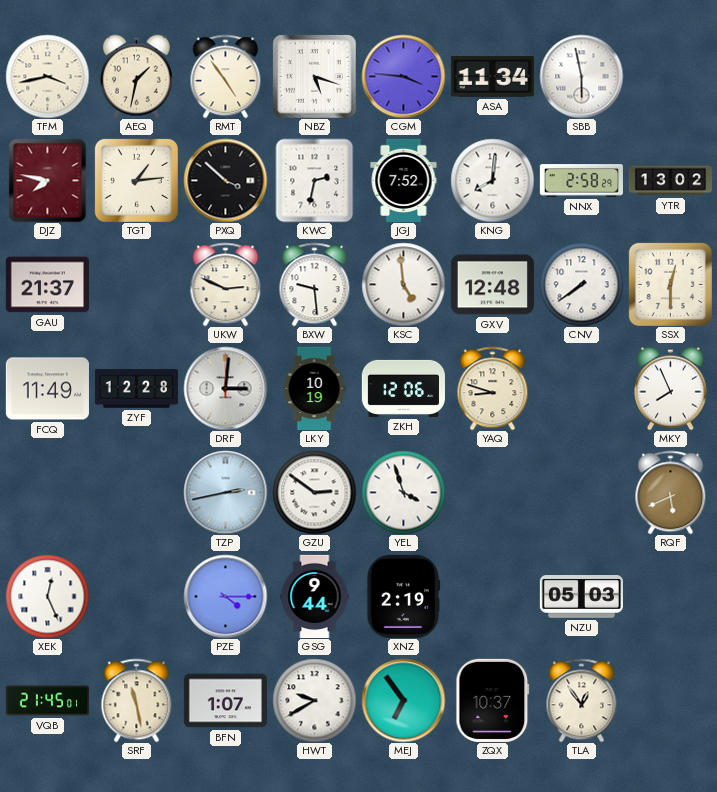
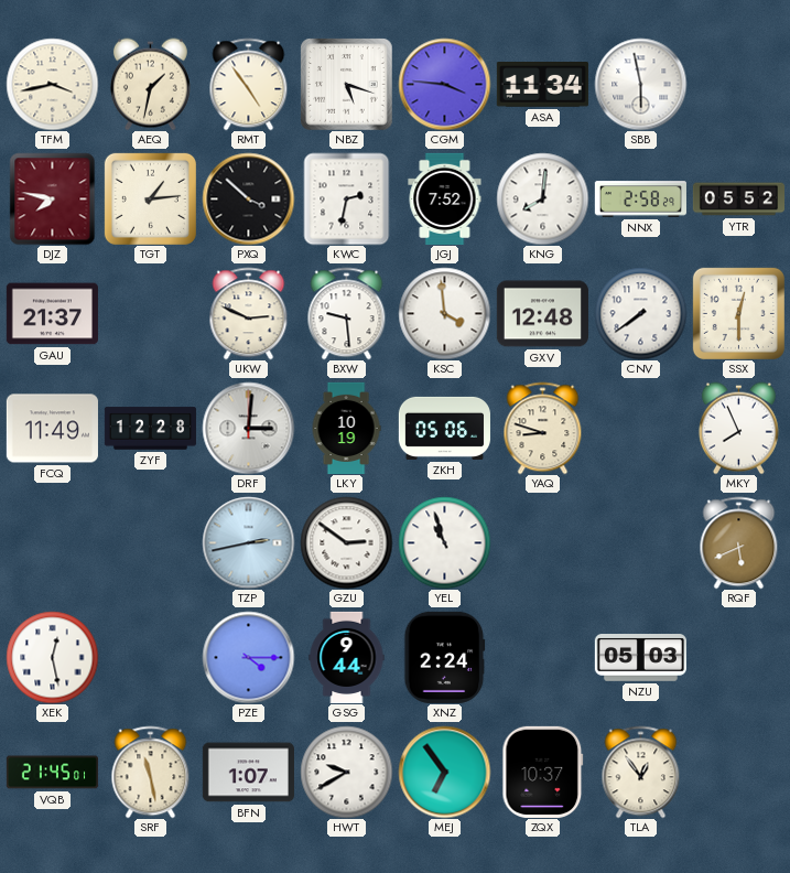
YTR: 13:02 -> 05:52
KSC: 4:59 -> 3:59
ZKH: 12:06 -> 05:06
YEL: 3:57 -> 10:57
XEK: 12:26 -> 12:28
XNZ: 2:19 -> 2:24
